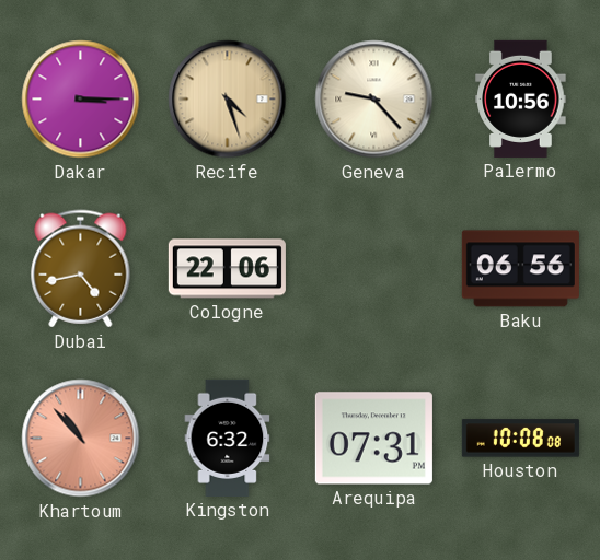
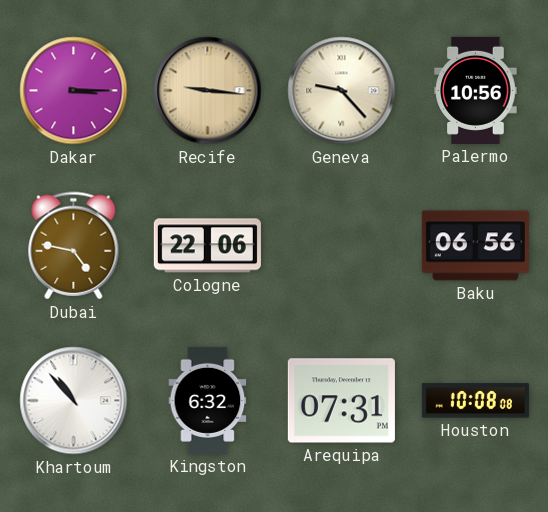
Recife: 4:27 -> 9:16
Dubai: 4:43 -> 4:47
Khartoum dial: salmon -> white
